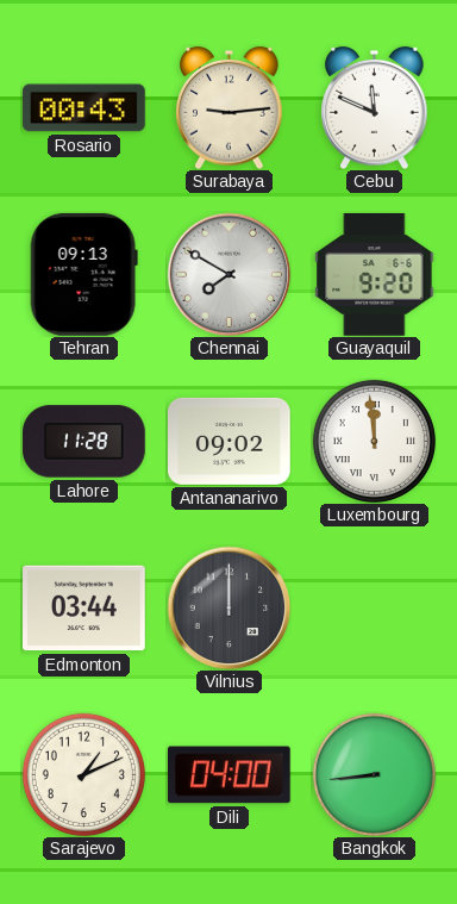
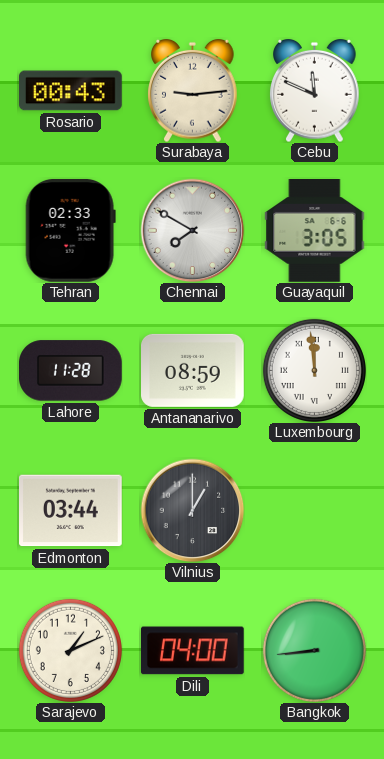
Tehran: 09:13 -> 02:33
Guayaquil: 9:20 -> 3:05
Antananarivo: 09:02 -> 08:59
Vilnius: 12:00 -> 1:00
